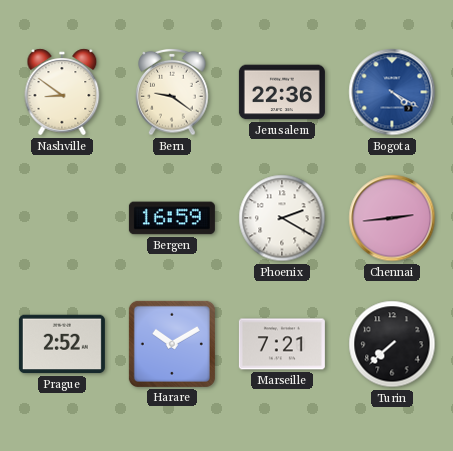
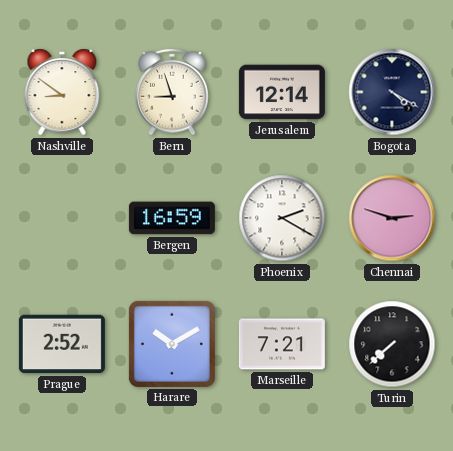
Bern: 9:21 -> 8:57
Jerusalem: 22:36 -> 12:14
Bogota dial: blue -> navy
Chennai: 2:44 -> 2:48
